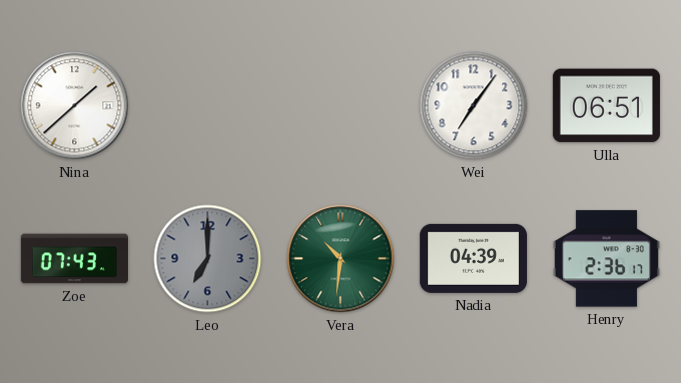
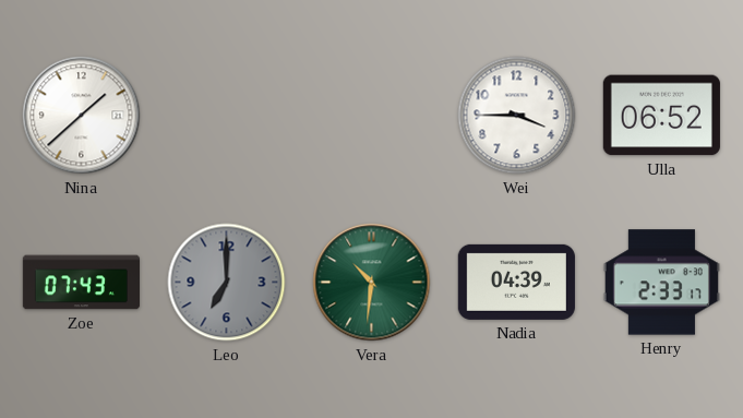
Wei: 7:06 -> 3:45
Ulla: 06:51 -> 06:52
Henry: 2:36 -> 2:33
